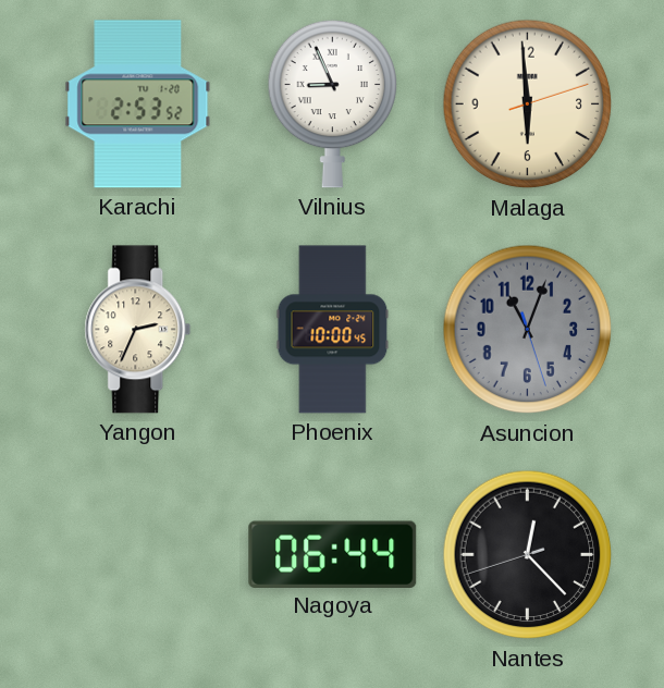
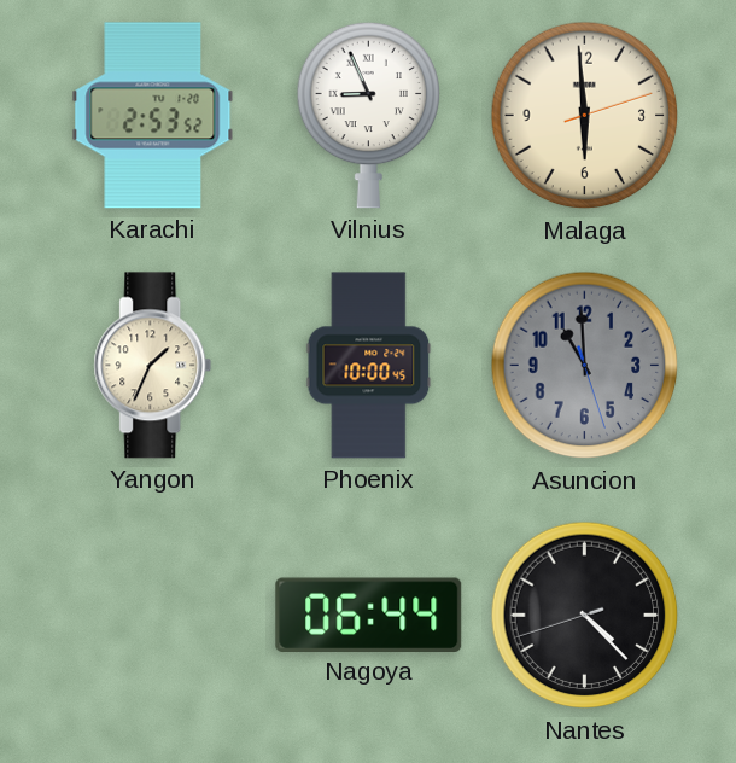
Yangon: 2:34 -> 1:34
Asuncion: 11:03 -> 10:59
Nantes: 12:22 -> 4:22
